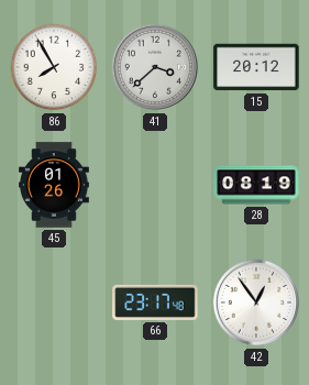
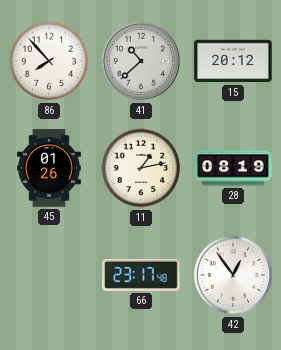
86: 7:55 -> 7:53
41: 3:38 -> 10:38
11: none -> 1:13
